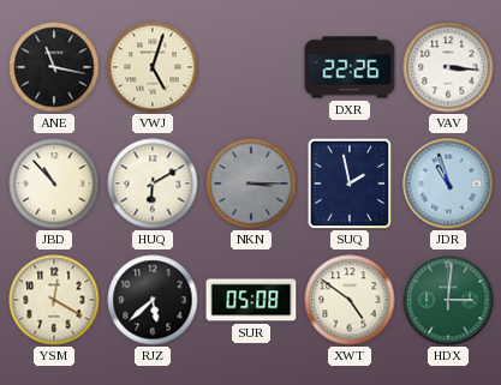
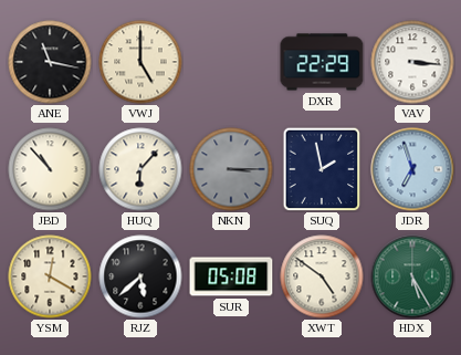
VWJ: 5:03 -> 5:00
DXR: 22:26 -> 22:29
HUQ: 6:10 -> 6:07
JDR: 10:57 -> 6:57
HDX: 3:01 -> 5:25
